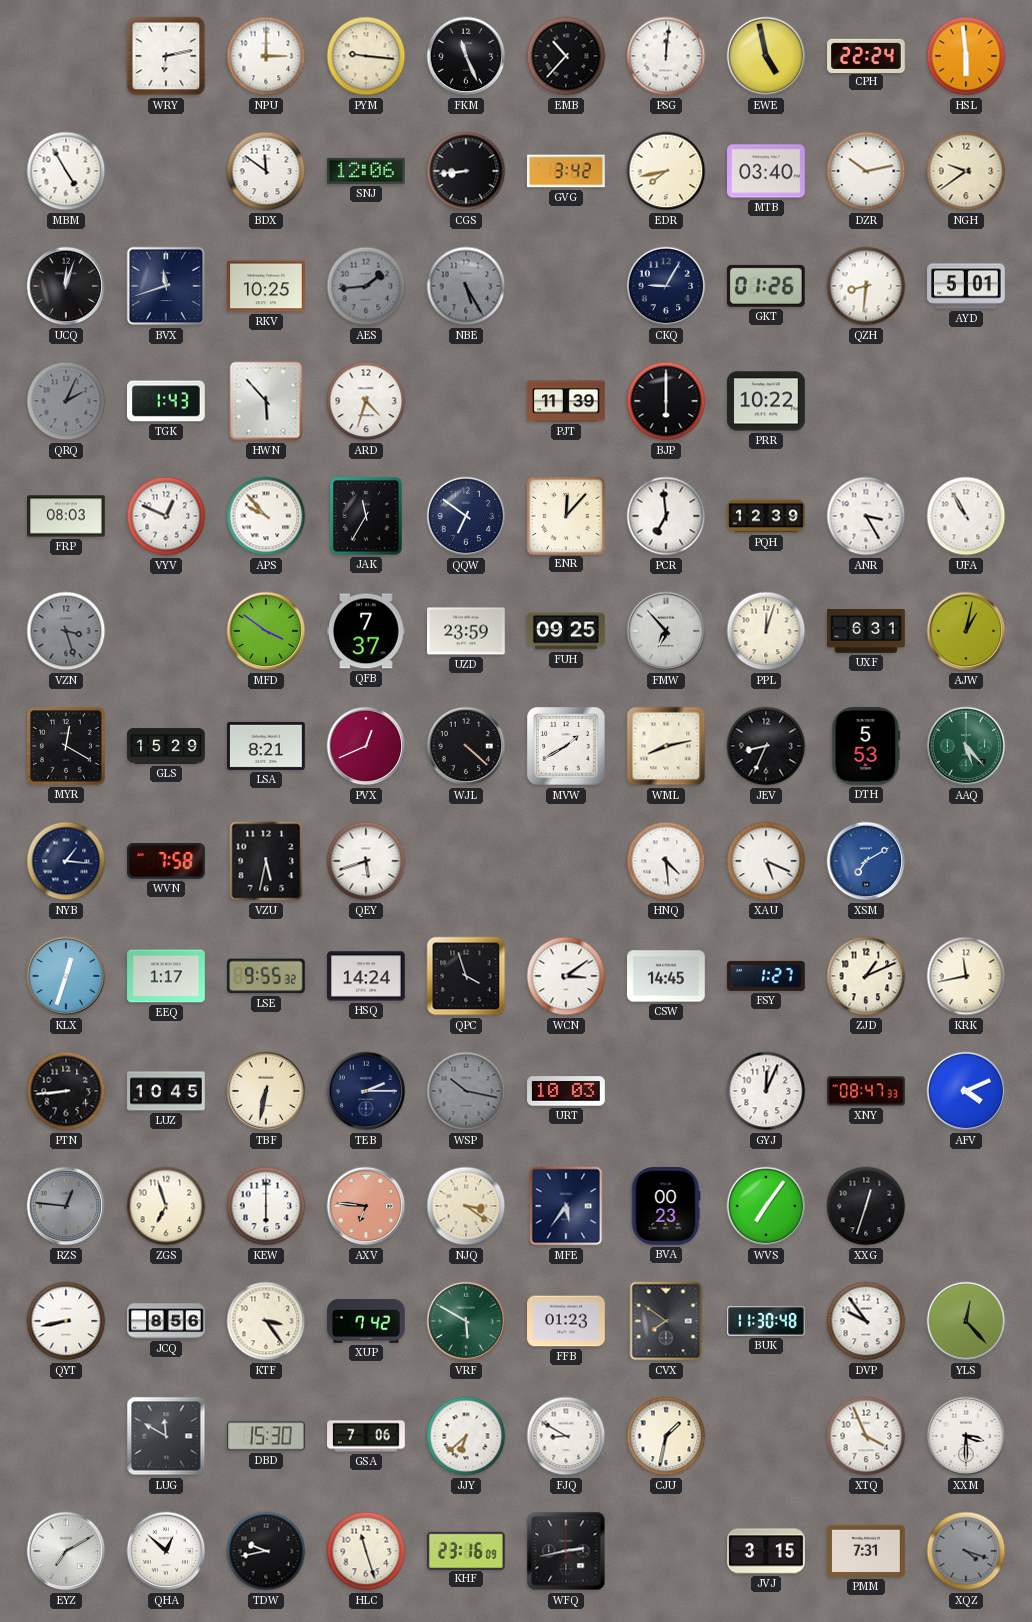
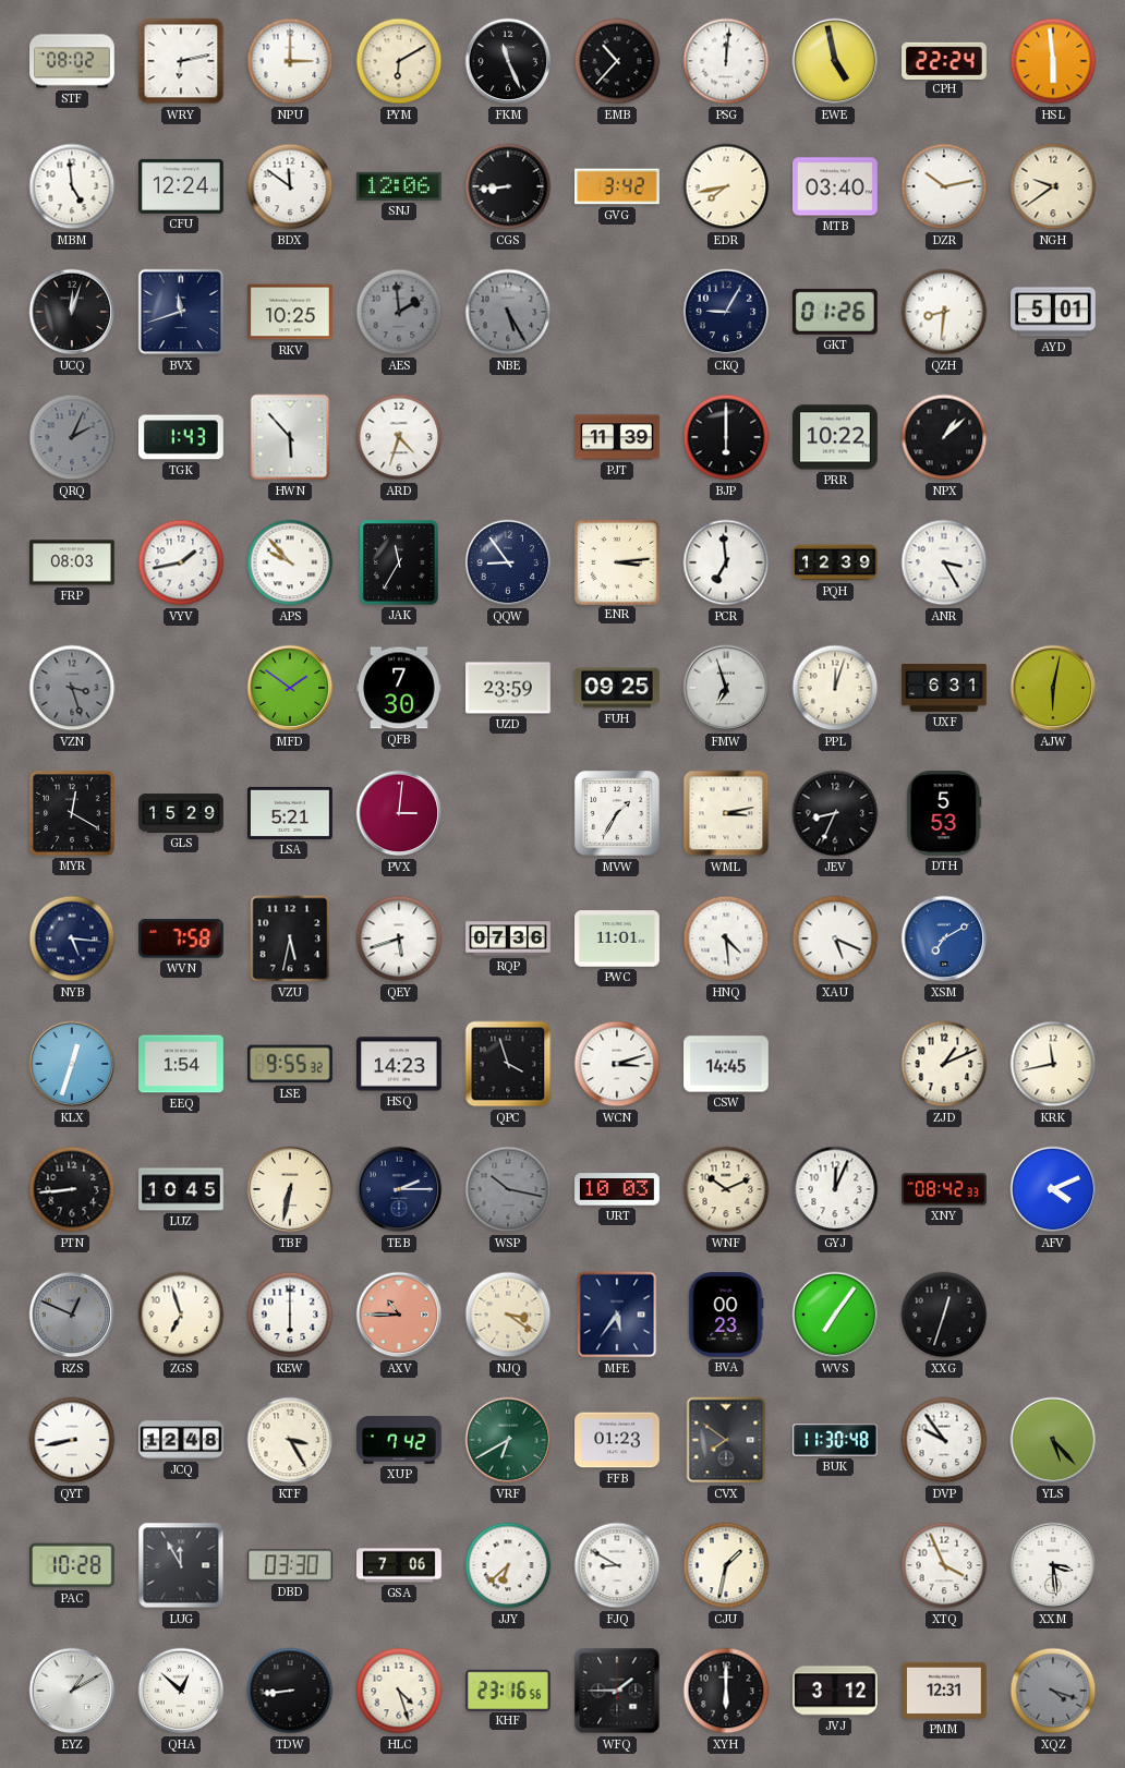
STF: none -> 08:02
PYM: 9:16 -> 6:10
MBM: 4:55 -> 4:59
CFU: none -> 12:24
AES: 1:44 -> 1:59
NPX: none -> 1:08
VYV: 12:49 -> 1:43
QQW: 6:51 -> 8:54
ENR: 12:07 -> 3:14
UFA: 10:55 -> none
MFD: 3:51 -> 1:51
QFB: 7:37 -> 7:30
FMW: 6:53 -> 6:57
AJW: 1:02 -> 6:02
LSA: 8:21 -> 5:21
PVX: 12:41 -> 3:01
WJL: 4:22 -> none
MVW: 1:40 -> 1:35
WML: 8:13 -> 3:13
AAQ: 5:23 -> none
NYB: 1:16 -> 5:16
RQP: none -> 07:36
PWC: none -> 11:01
EEQ: 1:17 -> 1:54
HSQ: 14:24 -> 14:23
WCN: 3:09 -> 3:12
FSY: 1:27 -> none
WNF: none -> 10:11
XNY: 08:47 -> 08:42
RZS: 12:46 -> 12:49
AXV: 6:46 -> 10:45
JCQ: 8:56 -> 12:48
KTF: 3:24 -> 3:25
VRF: 5:50 -> 6:40
YLS: 12:23 -> 5:23
PAC: none -> 10:28
LUG: 11:50 -> 11:55
DBD: 15:30 -> 03:30
XXM: 3:30 -> 3:29
EYZ: 7:10 -> 1:10
TDW: 9:43 -> 8:44
HLC: 11:27 -> 4:27
KHF: 23:16:09 -> 23:16:56
WFQ: 2:43 -> 1:45
XYH: none -> 6:00
JVJ: 3:15 -> 3:12
PMM: 7:31 -> 12:31
